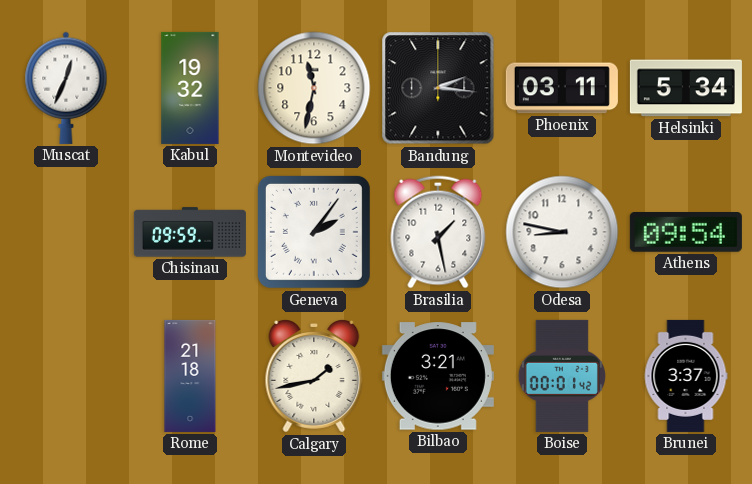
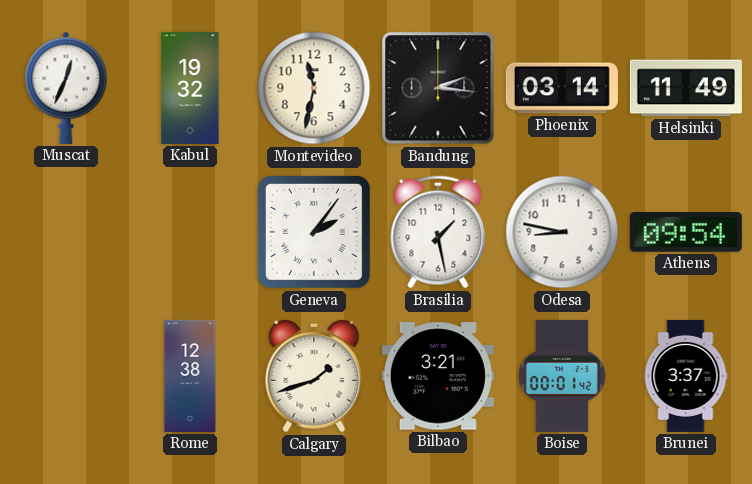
Phoenix: 03:11 -> 03:14
Helsinki: 5:34 -> 11:49
Chisinau: 09:59 -> none
Rome: 21:18 -> 12:38
Calgary: 1:43 -> 1:42
